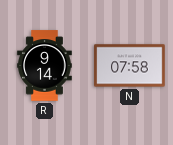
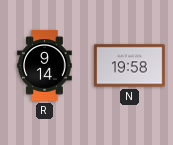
N: 07:58 -> 19:58
